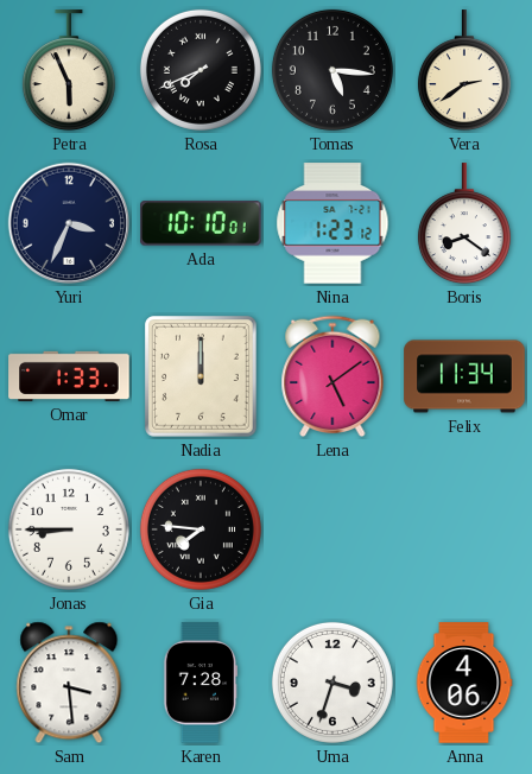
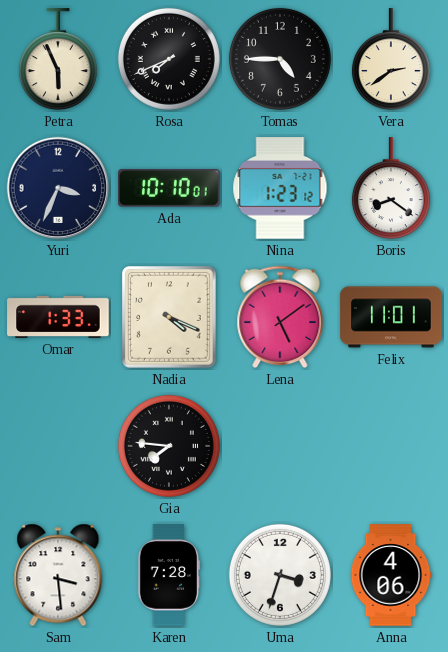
Tomas: 5:16 -> 4:45
Nadia: 12:00 -> 4:19
Felix: 11:34 -> 11:01
Jonas: 8:45 -> none
